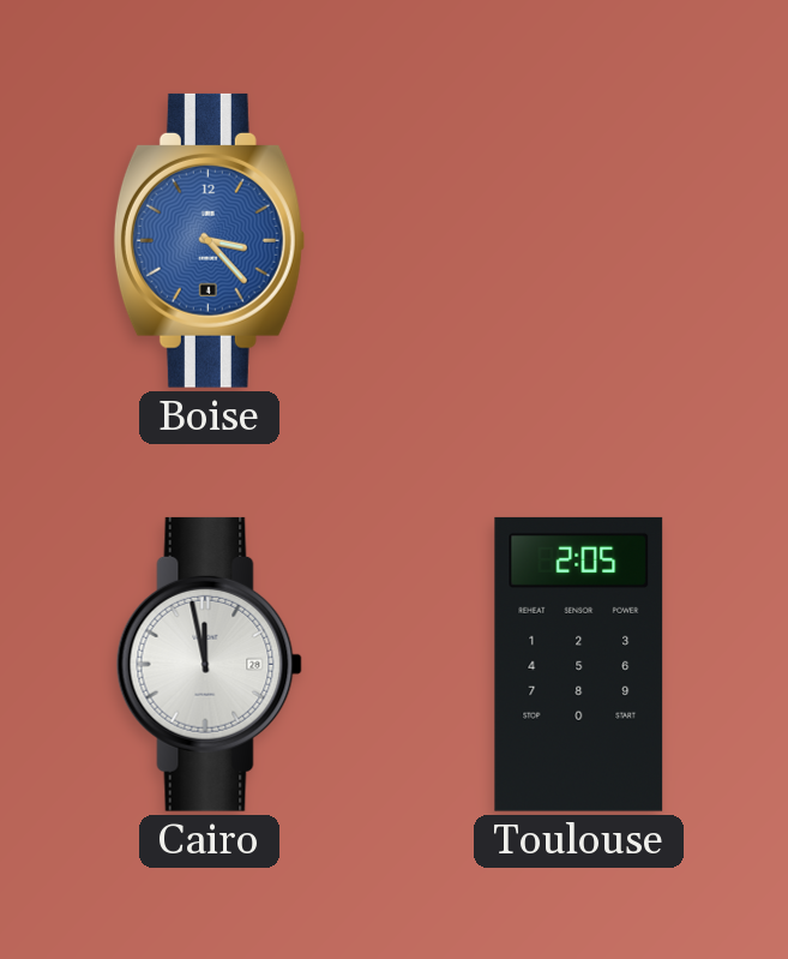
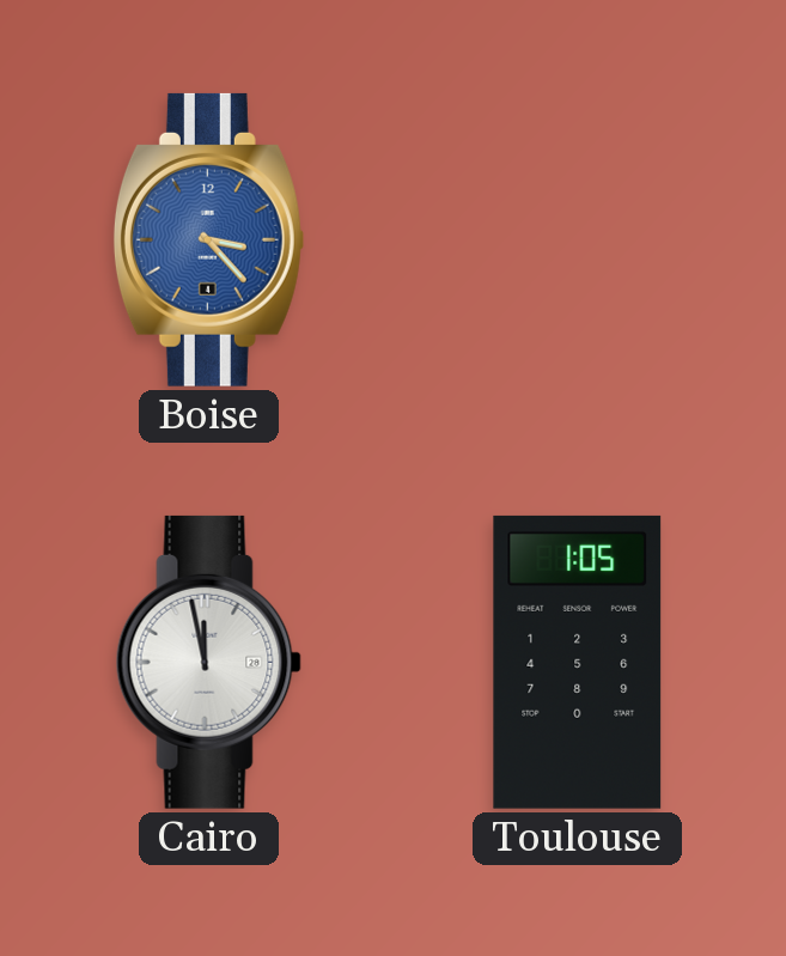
Toulouse: 2:05 -> 1:05
